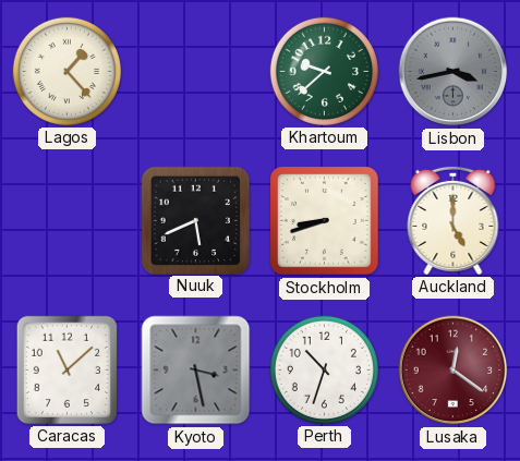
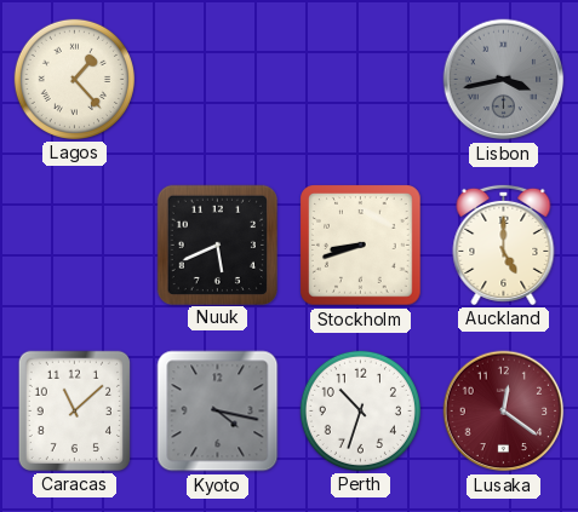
Khartoum: 9:38 -> none
Kyoto: 3:28 -> 4:17
